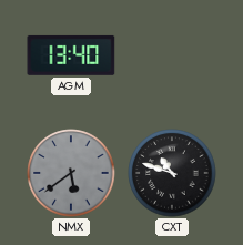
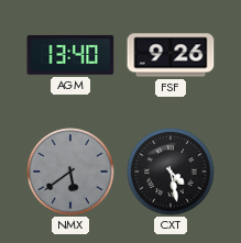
FSF: none -> 9:26
CXT: 10:48 -> 4:28
